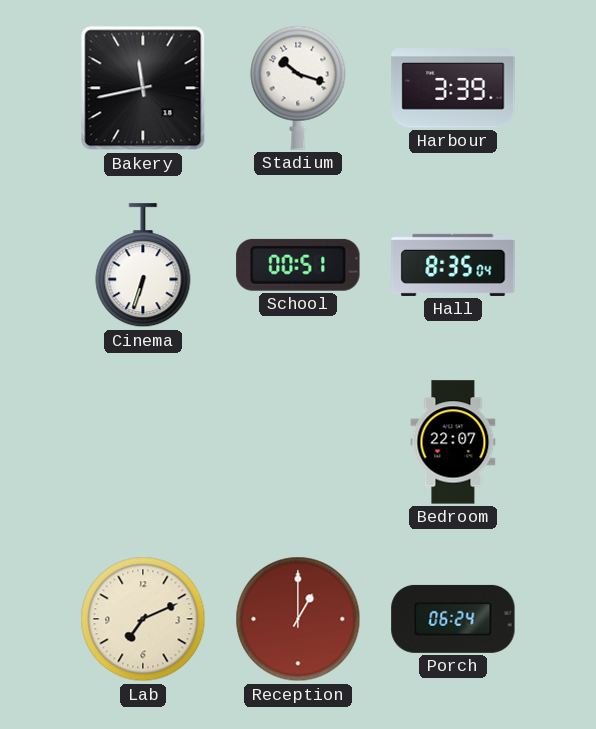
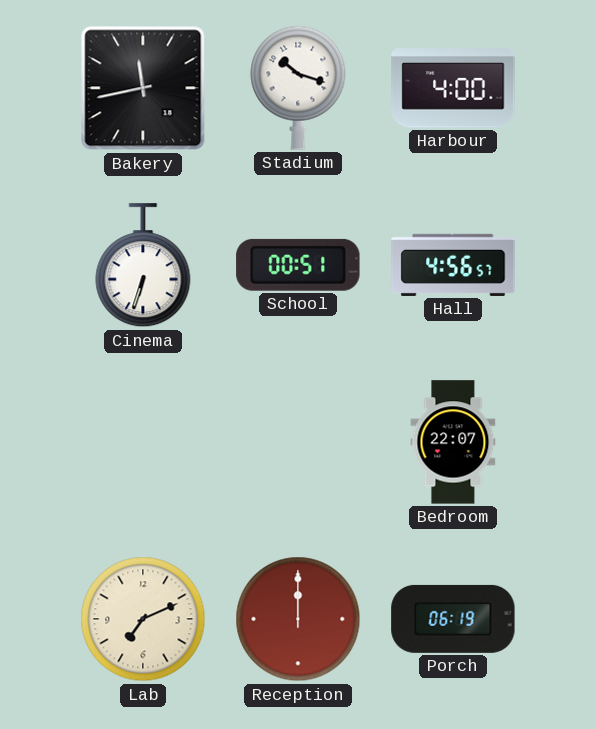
Harbour: 3:39 -> 4:00
Hall: 8:35 -> 4:56
Reception: 1:00 -> 12:00
Porch: 06:24 -> 06:19
